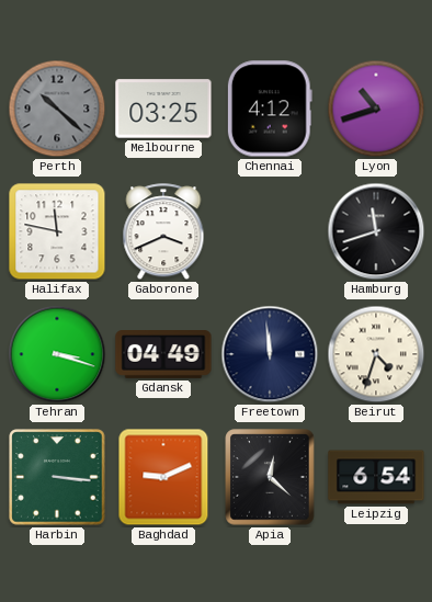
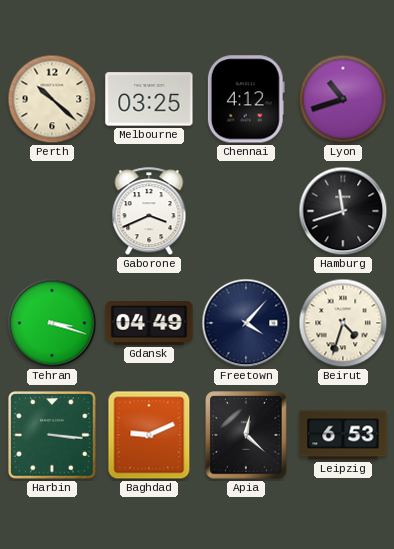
Perth dial: grey -> cream
Halifax: 11:47 -> none
Freetown: 11:59 -> 4:07
Leipzig: 6:54 -> 6:53
